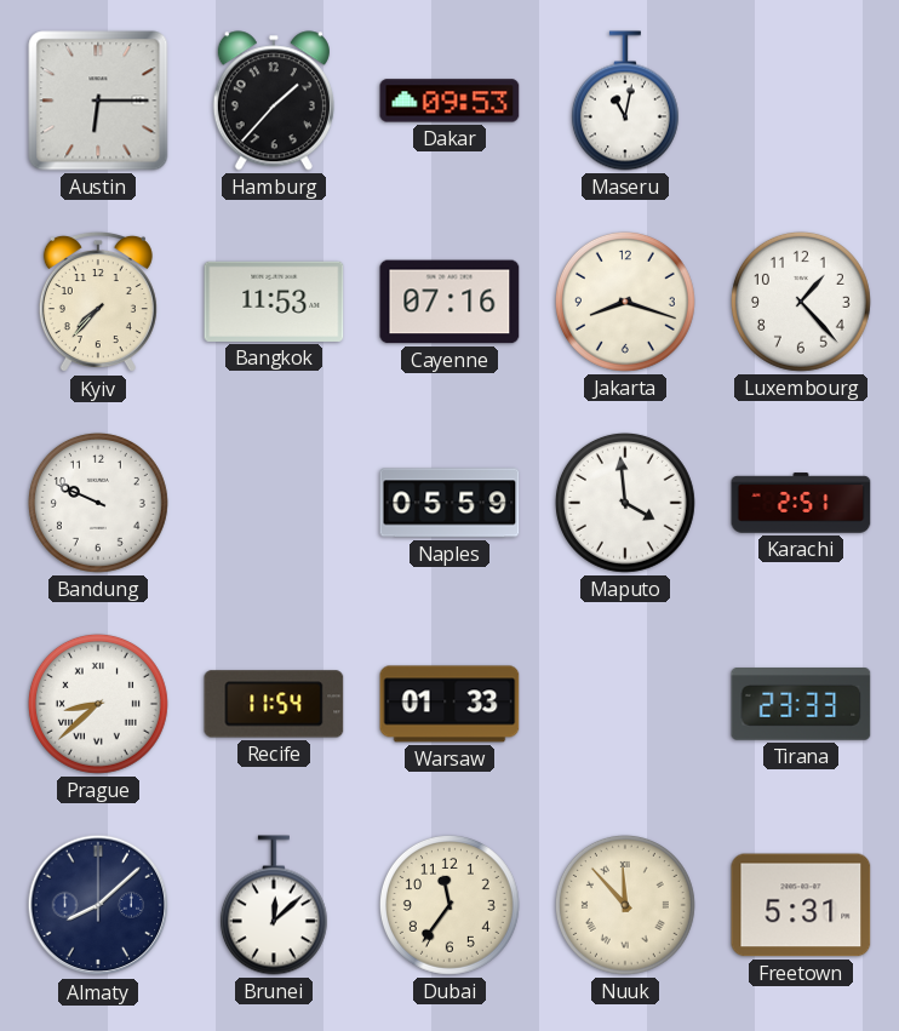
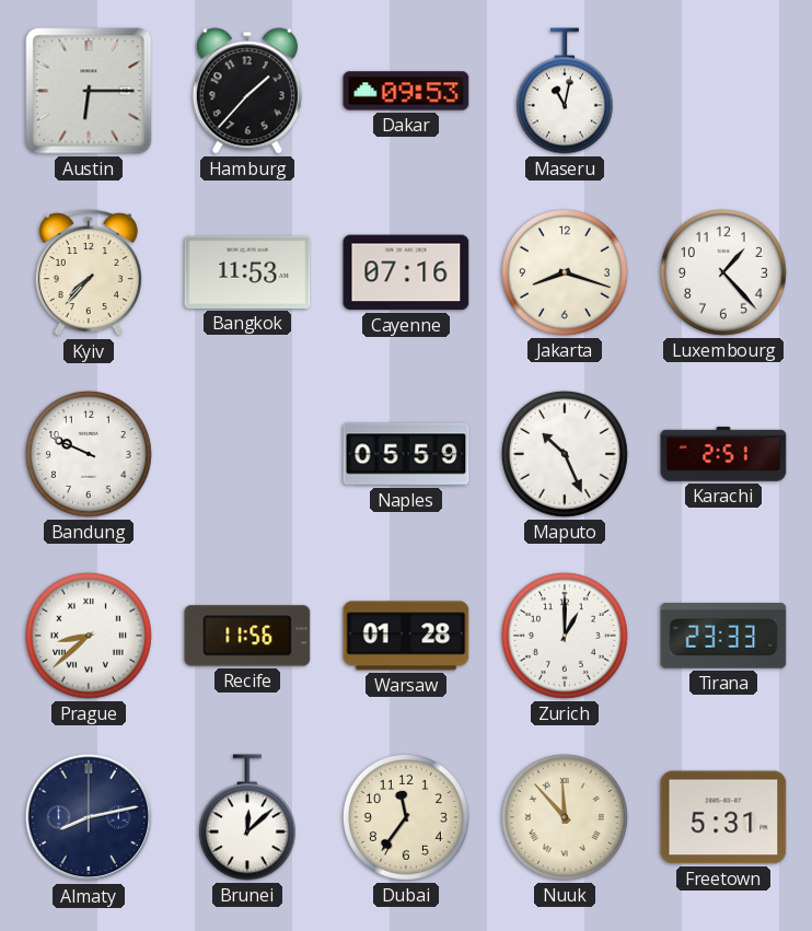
Maputo: 3:59 -> 10:26
Recife: 11:54 -> 11:56
Warsaw: 01:33 -> 01:28
Zurich: none -> 1:00
Almaty: 8:08 -> 8:13
